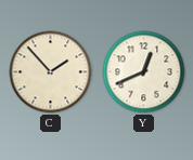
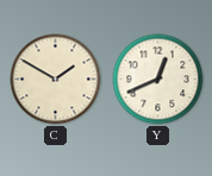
C: 1:53 -> 1:50
